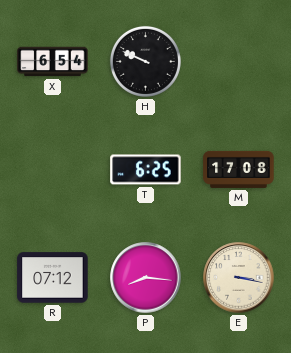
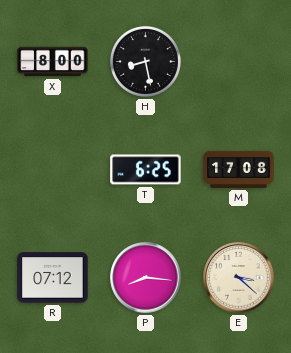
X: 6:54 -> 8:00
H: 9:49 -> 8:28
E: 3:17 -> 3:22
